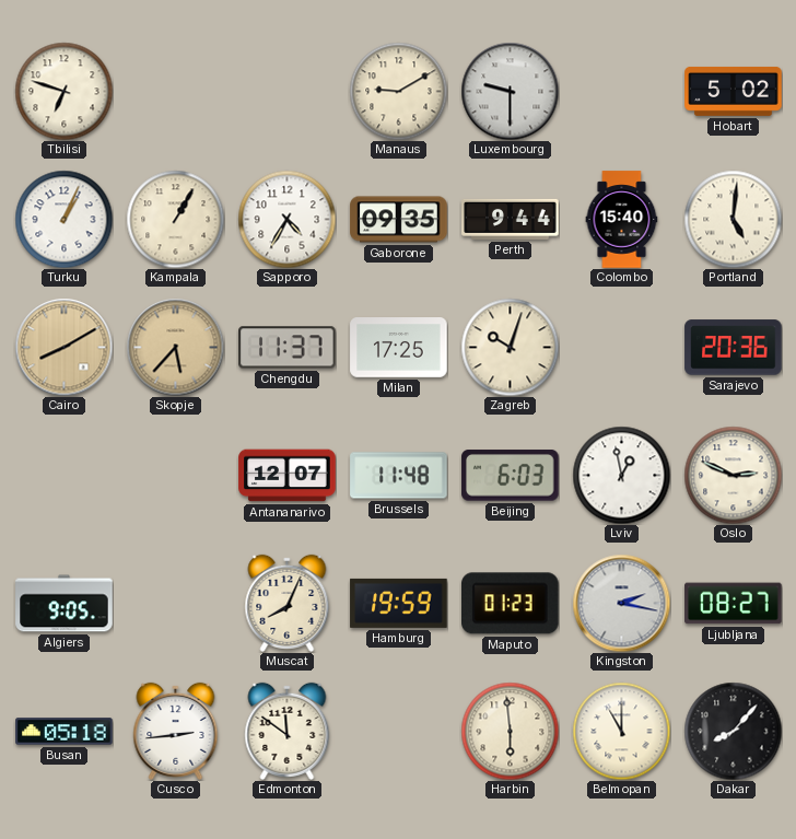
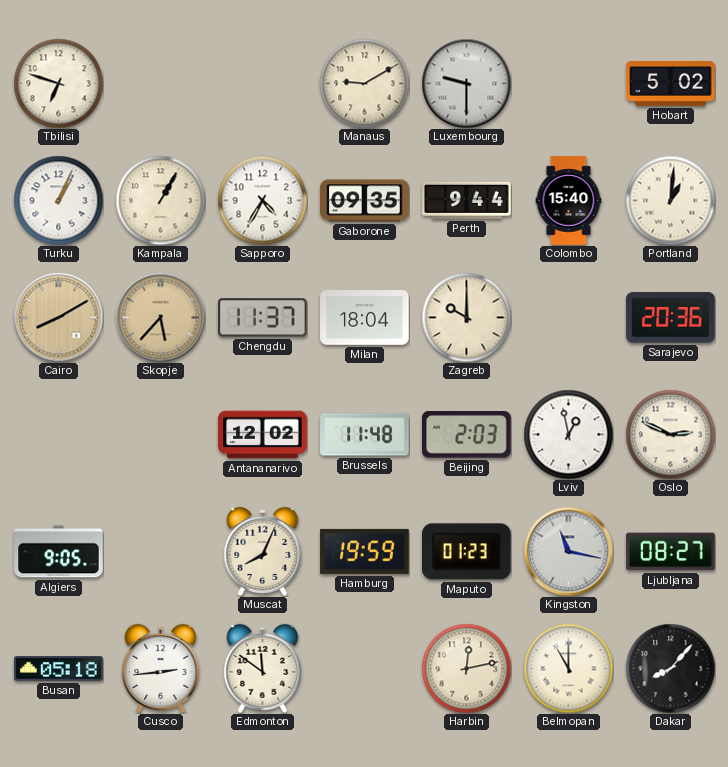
Portland: 5:01 -> 1:01
Milan: 17:25 -> 18:04
Zagreb: 10:03 -> 10:00
Antananarivo: 12:07 -> 12:02
Beijing: 6:03 -> 2:03
Kingston: 2:17 -> 11:17
Harbin: 5:59 -> 12:13
